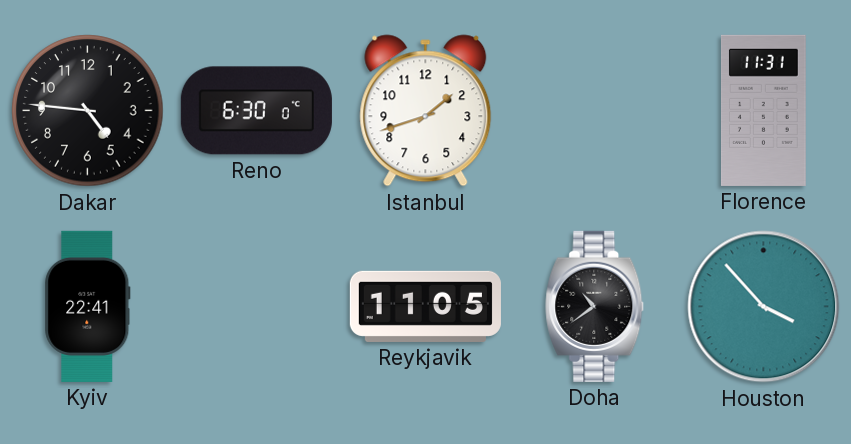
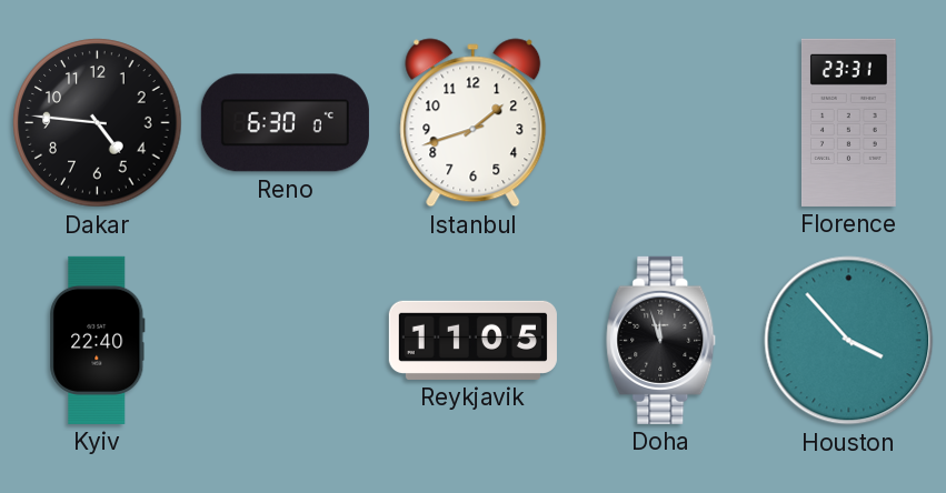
Florence: 11:31 -> 23:31
Kyiv: 22:41 -> 22:40
Doha: 10:39 -> 11:57
